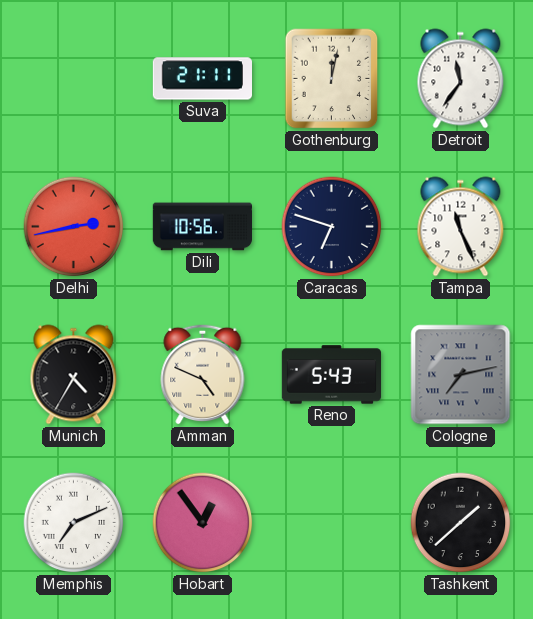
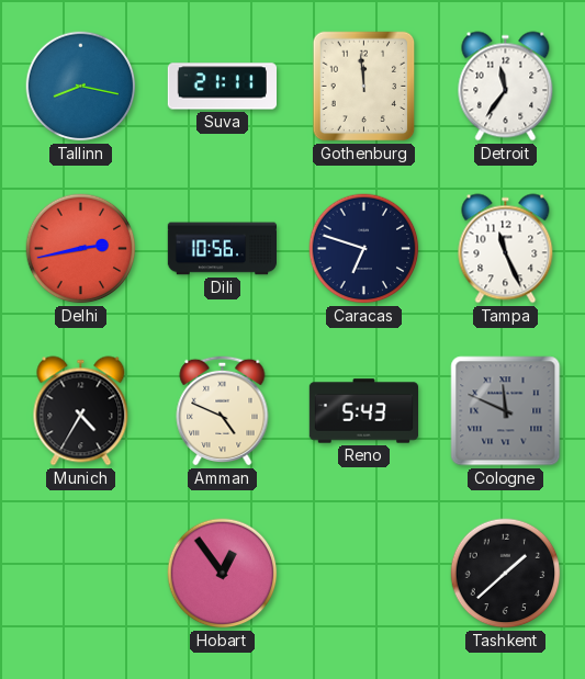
Tallinn: none -> 8:17
Gothenburg: 12:02 -> 11:59
Cologne: 7:13 -> 11:49
Memphis: 7:11 -> none
